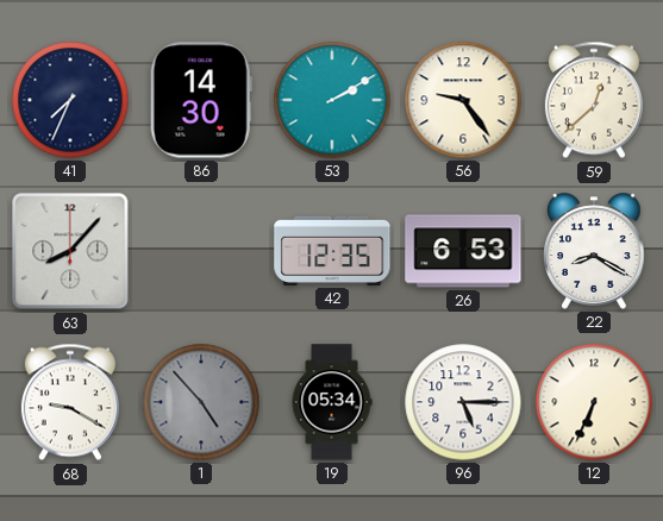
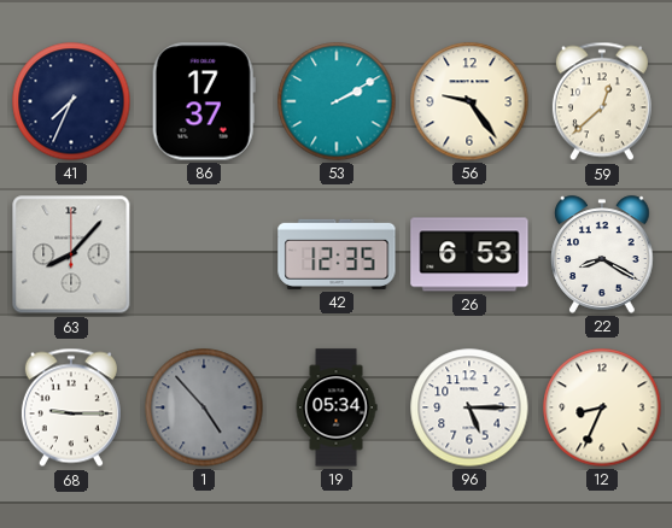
86: 14:30 -> 17:37
68: 9:20 -> 9:15
12: 6:34 -> 8:34
